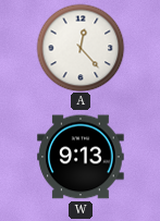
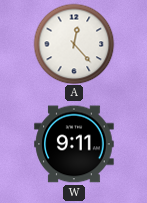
W: 9:13 -> 9:11
